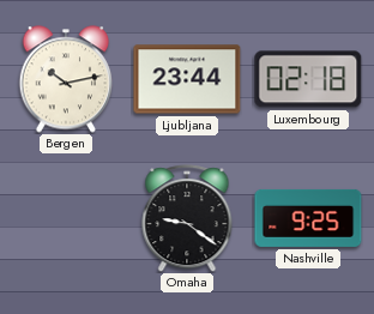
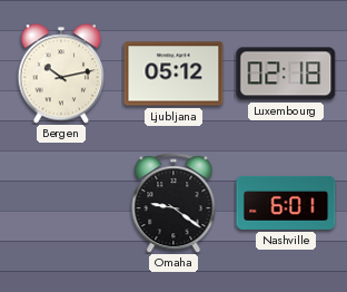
Ljubljana: 23:44 -> 05:12
Nashville: 9:25 -> 6:01
